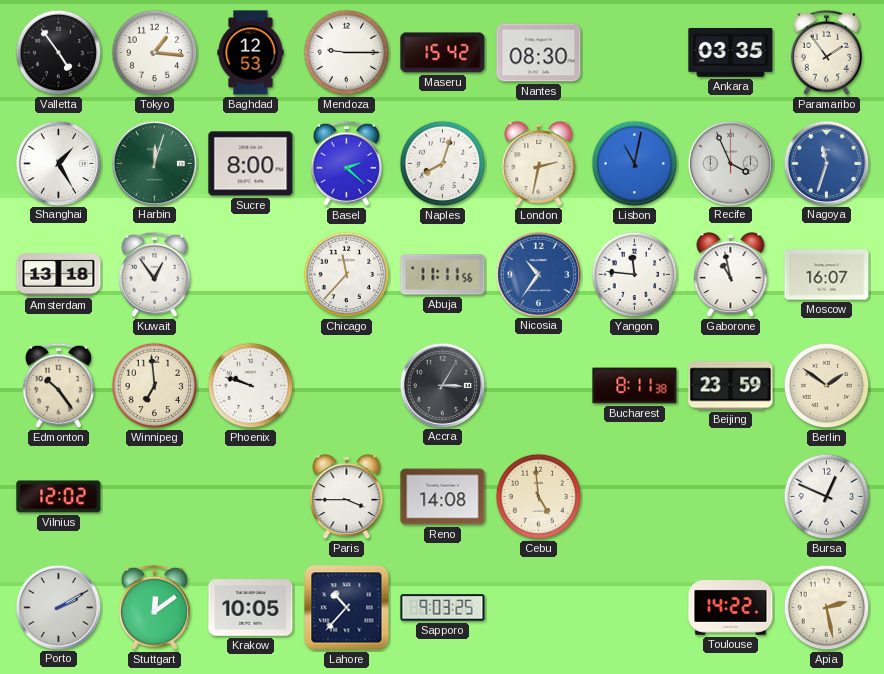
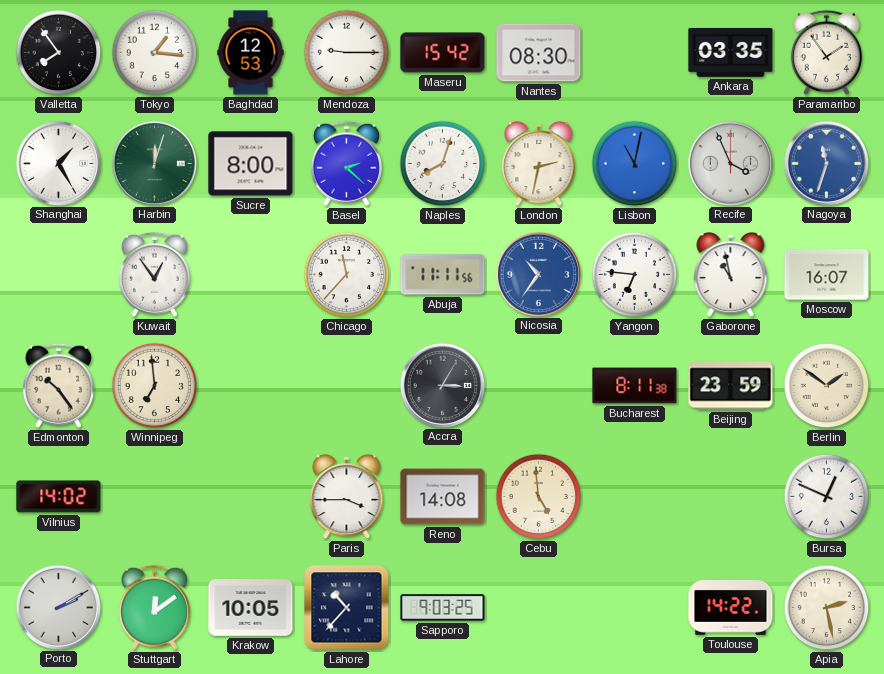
Valletta: 4:54 -> 7:54
Amsterdam: 13:18 -> none
Yangon: 11:46 -> 6:46
Phoenix: 9:48 -> none
Vilnius: 12:02 -> 14:02
